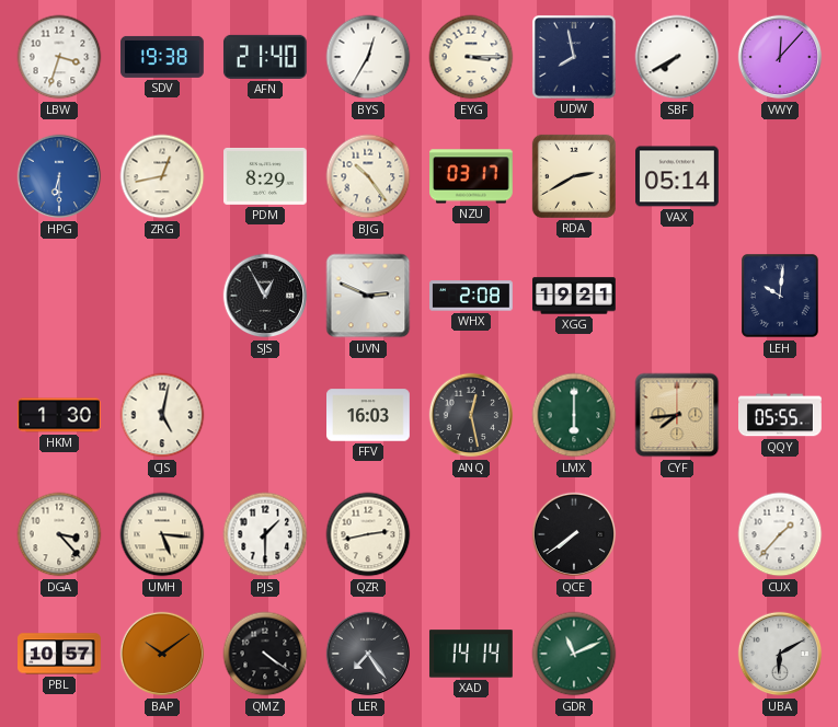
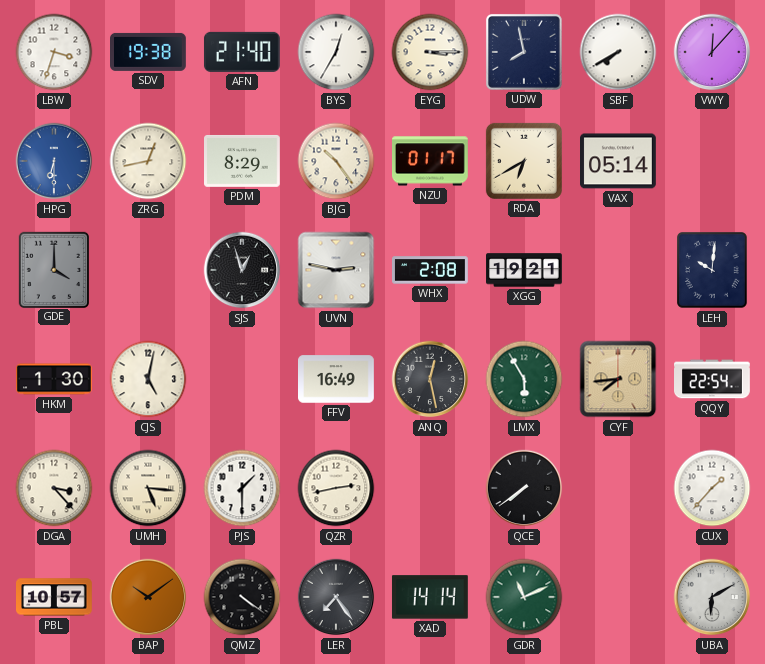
NZU: 03:17 -> 01:17
RDA: 2:40 -> 6:40
GDE: none -> 4:00
SJS: 12:55 -> 12:57
UVN: 2:49 -> 2:47
FFV: 16:03 -> 16:49
LMX: 6:00 -> 5:55
QQY: 05:55 -> 22:54
